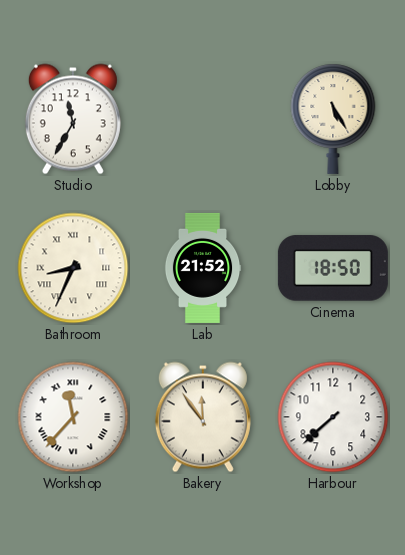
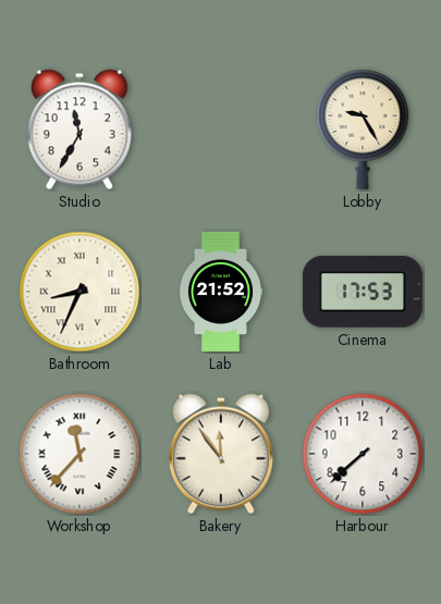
Lobby: 5:25 -> 9:25
Cinema: 18:50 -> 17:53
